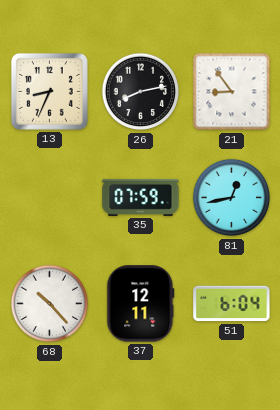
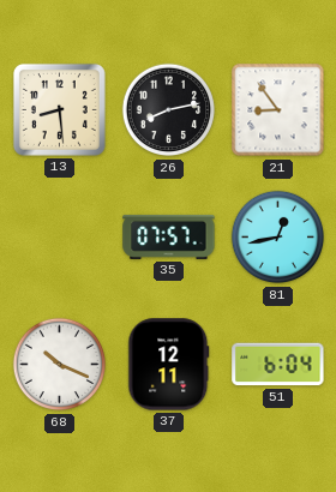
13: 8:34 -> 8:29
35: 07:59 -> 07:57
68: 10:23 -> 10:19
